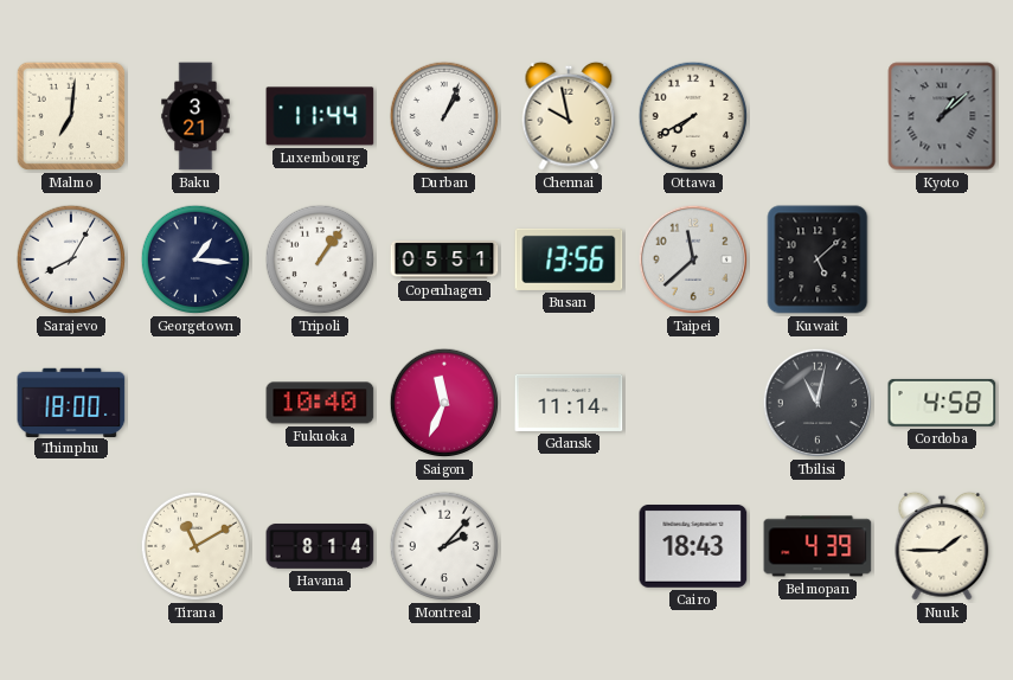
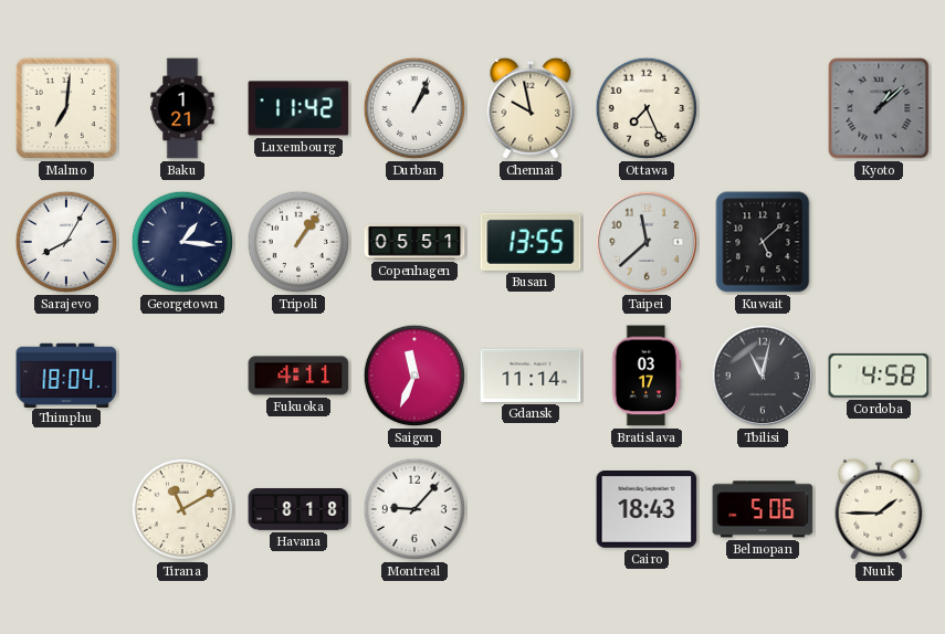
Baku: 3:21 -> 1:21
Luxembourg: 11:44 -> 11:42
Ottawa: 7:40 -> 7:26
Busan: 13:56 -> 13:55
Thimphu: 18:00 -> 18:04
Fukuoka: 10:40 -> 4:11
Bratislava: none -> 03:17
Havana: 8:14 -> 8:18
Montreal: 2:07 -> 9:07
Belmopan: 4:39 -> 5:06
